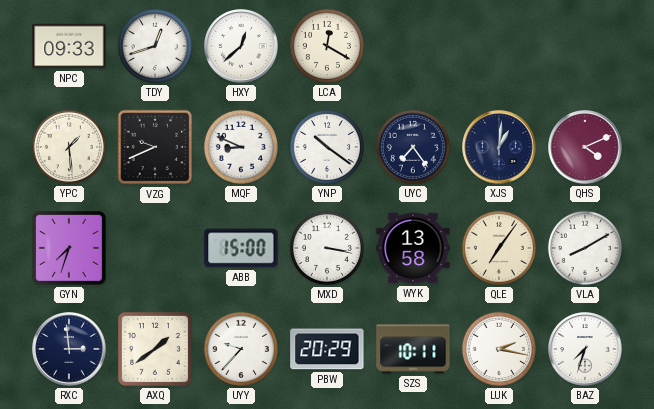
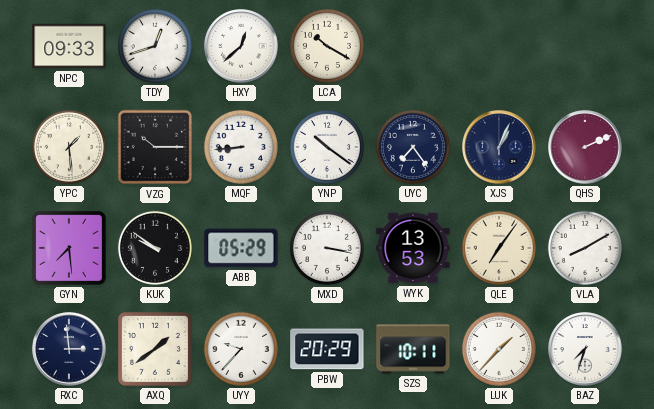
LCA: 12:20 -> 10:20
VZG: 9:41 -> 10:15
MQF: 8:49 -> 8:44
XJS: 1:01 -> 1:04
QHS: 4:11 -> 2:11
GYN: 7:33 -> 7:29
KUK: none -> 9:51
ABB: 15:00 -> 05:29
WYK: 13:58 -> 13:53
LUK: 2:17 -> 1:37
